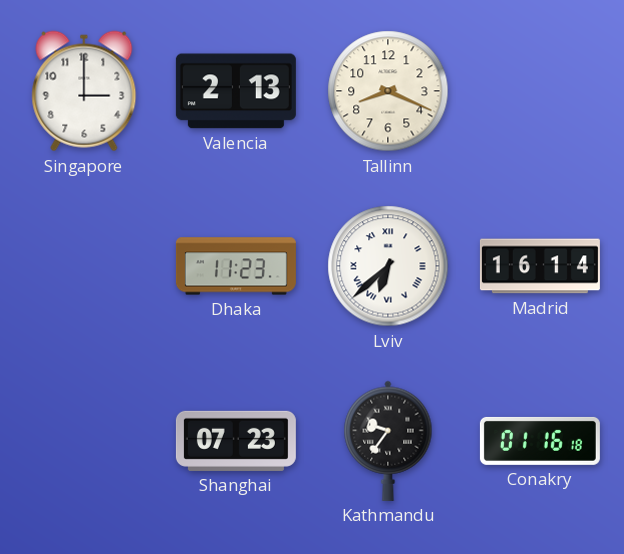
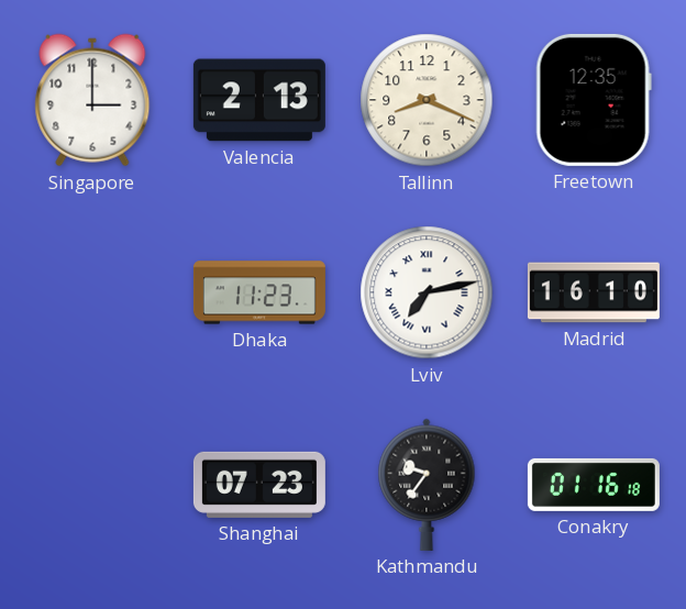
Freetown: none -> 12:35
Lviv: 6:38 -> 7:13
Madrid: 16:14 -> 16:10
